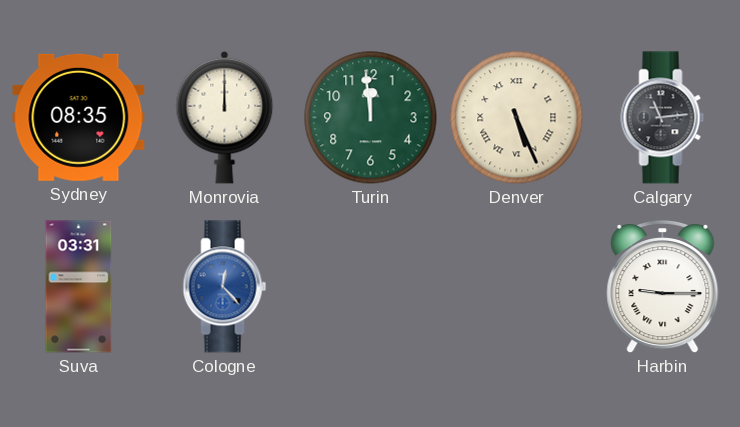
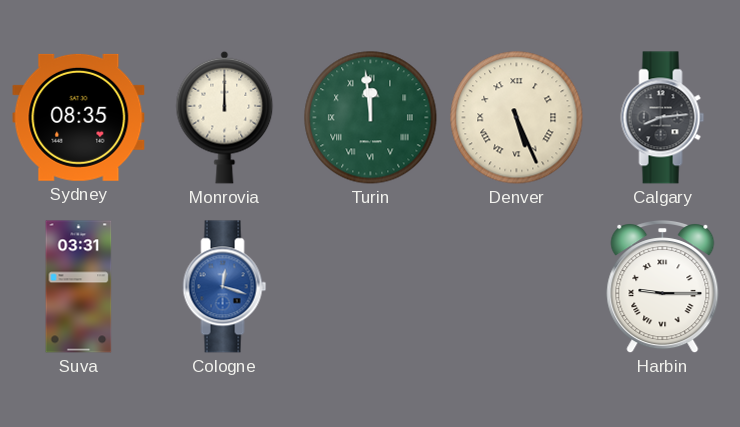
Turin numerals: Arabic -> Roman
Calgary: 11:14 -> 8:14
Cologne: 12:23 -> 12:18
